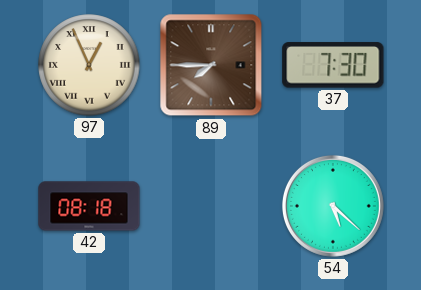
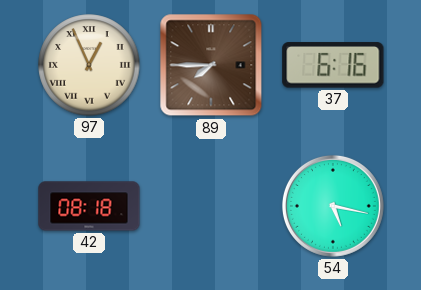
37: 7:30 -> 6:16
54: 5:22 -> 5:17
